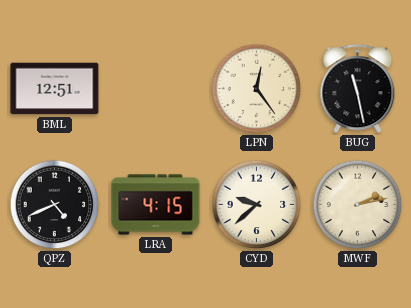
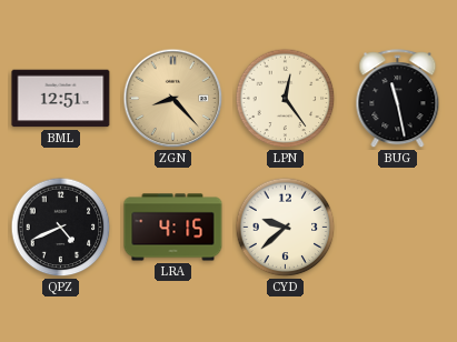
ZGN: none -> 8:23
MWF: 2:13 -> none
